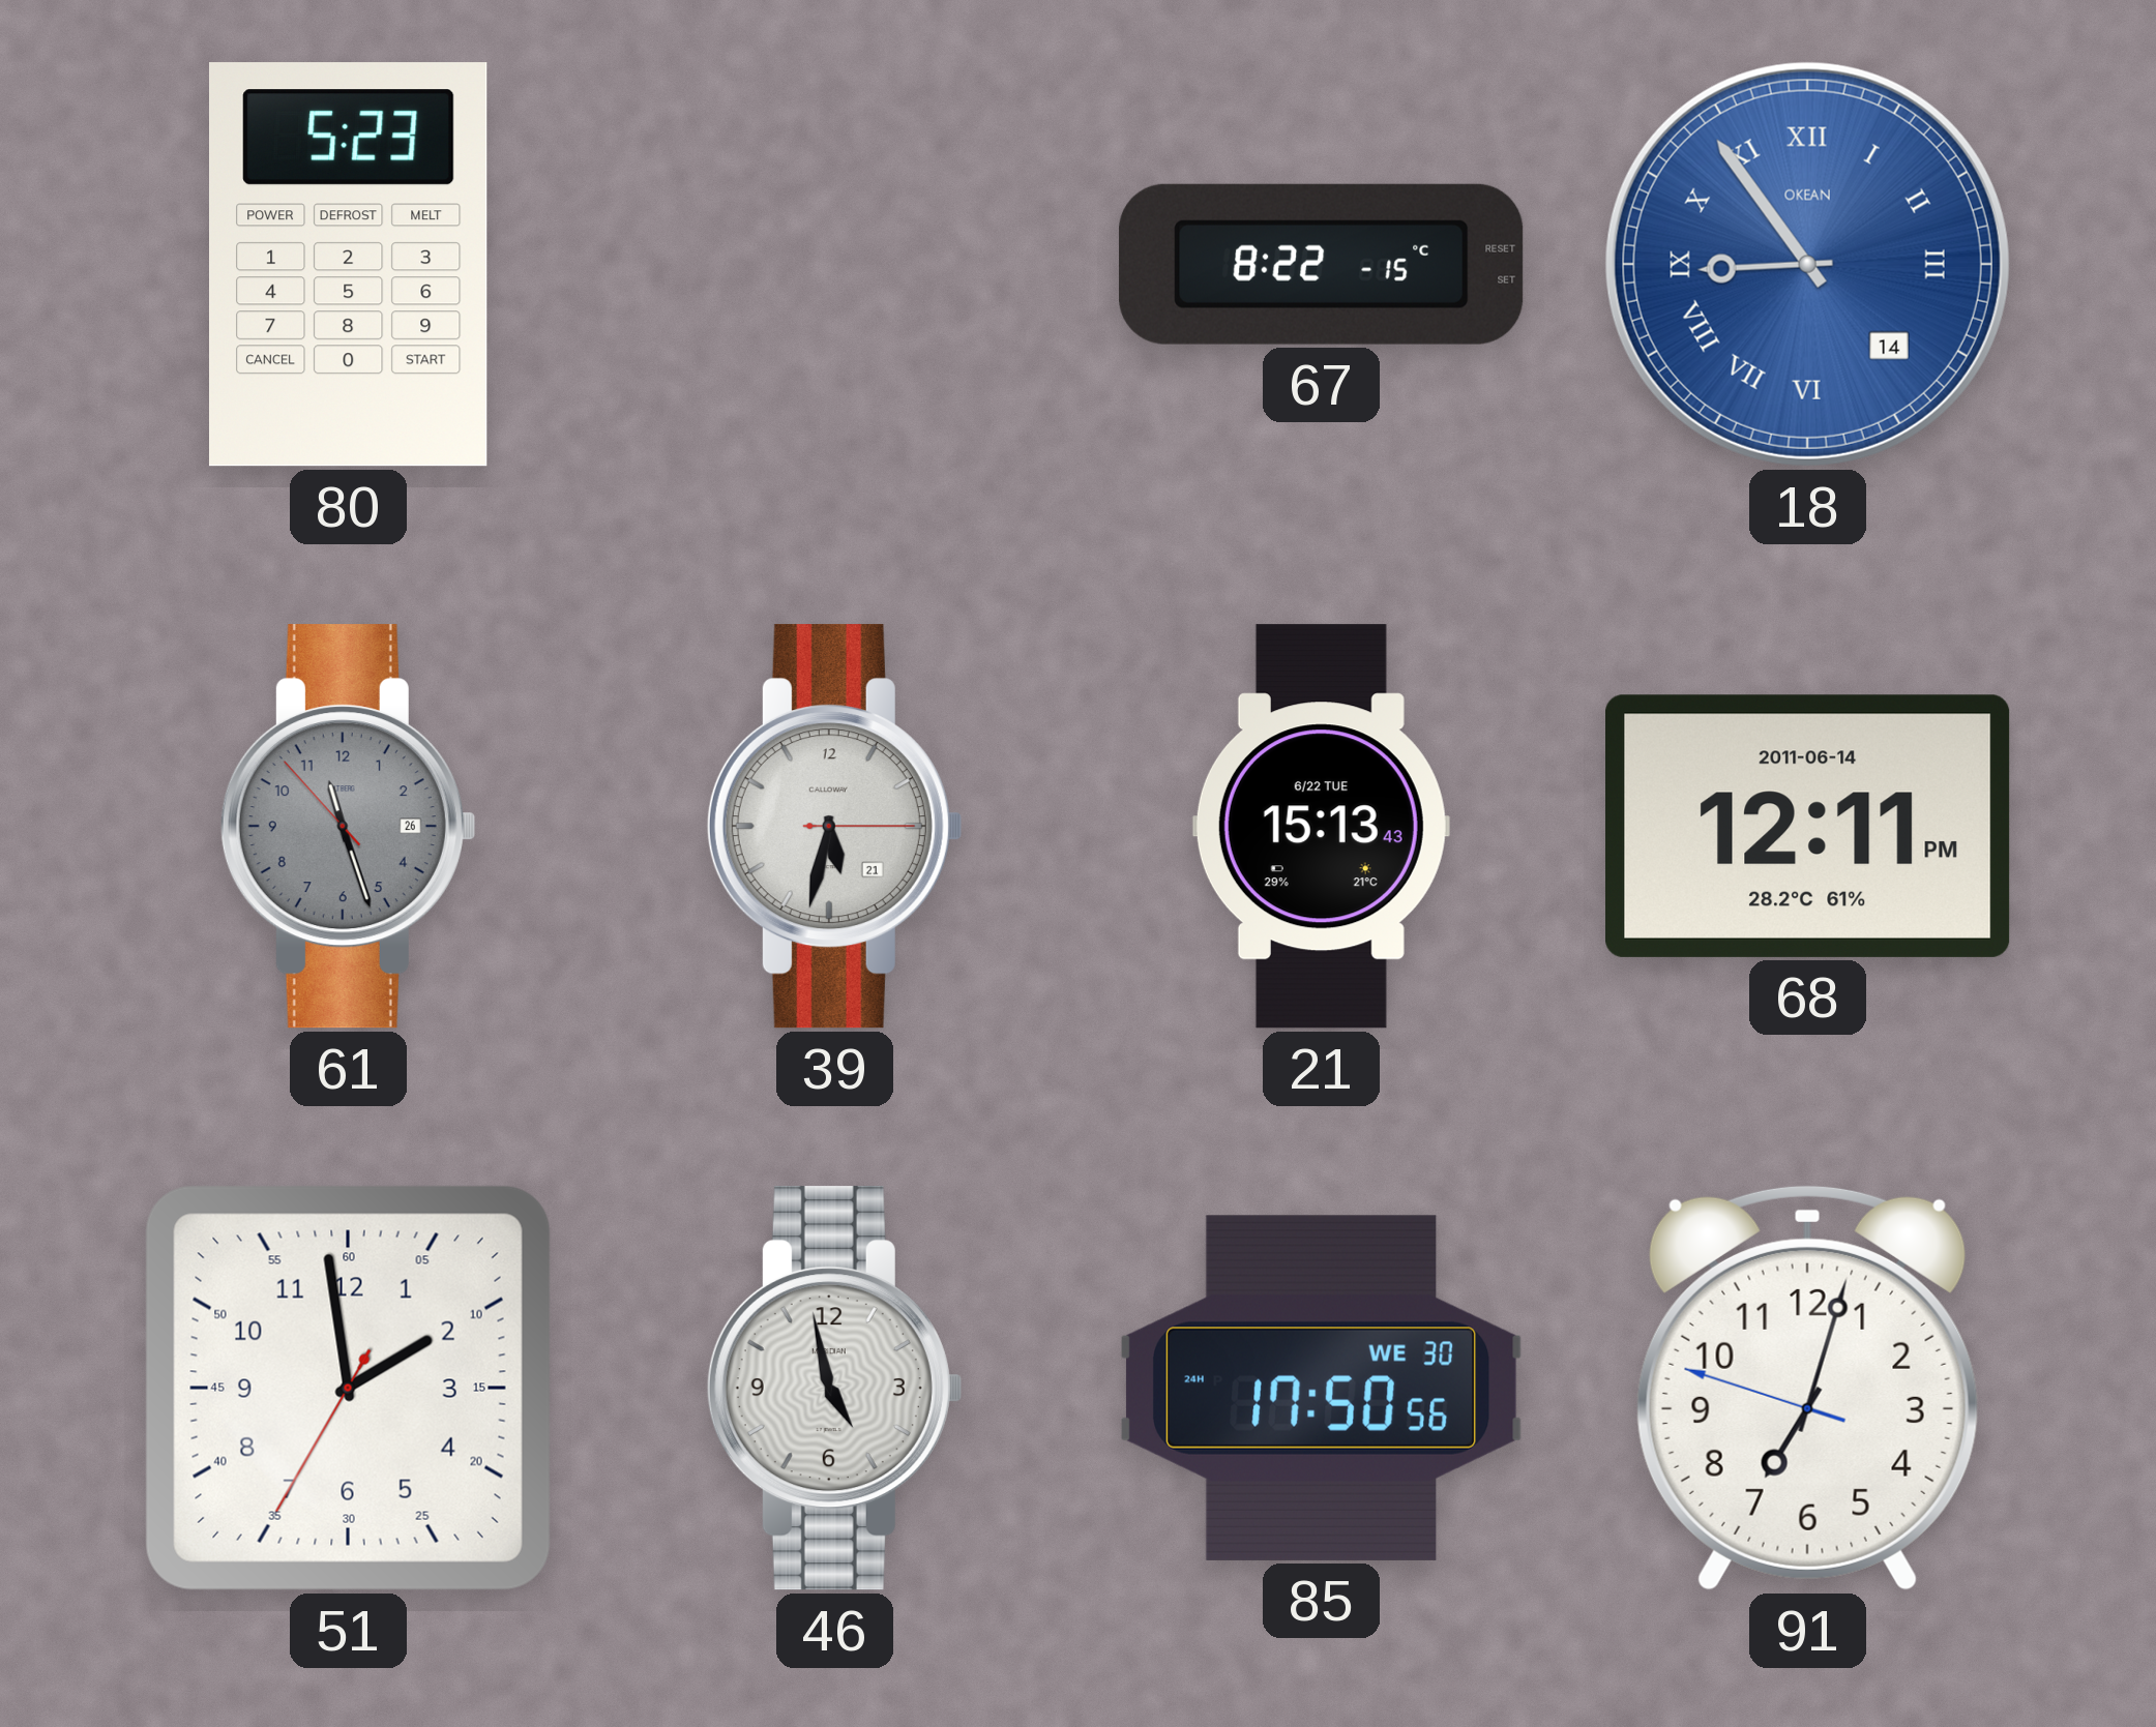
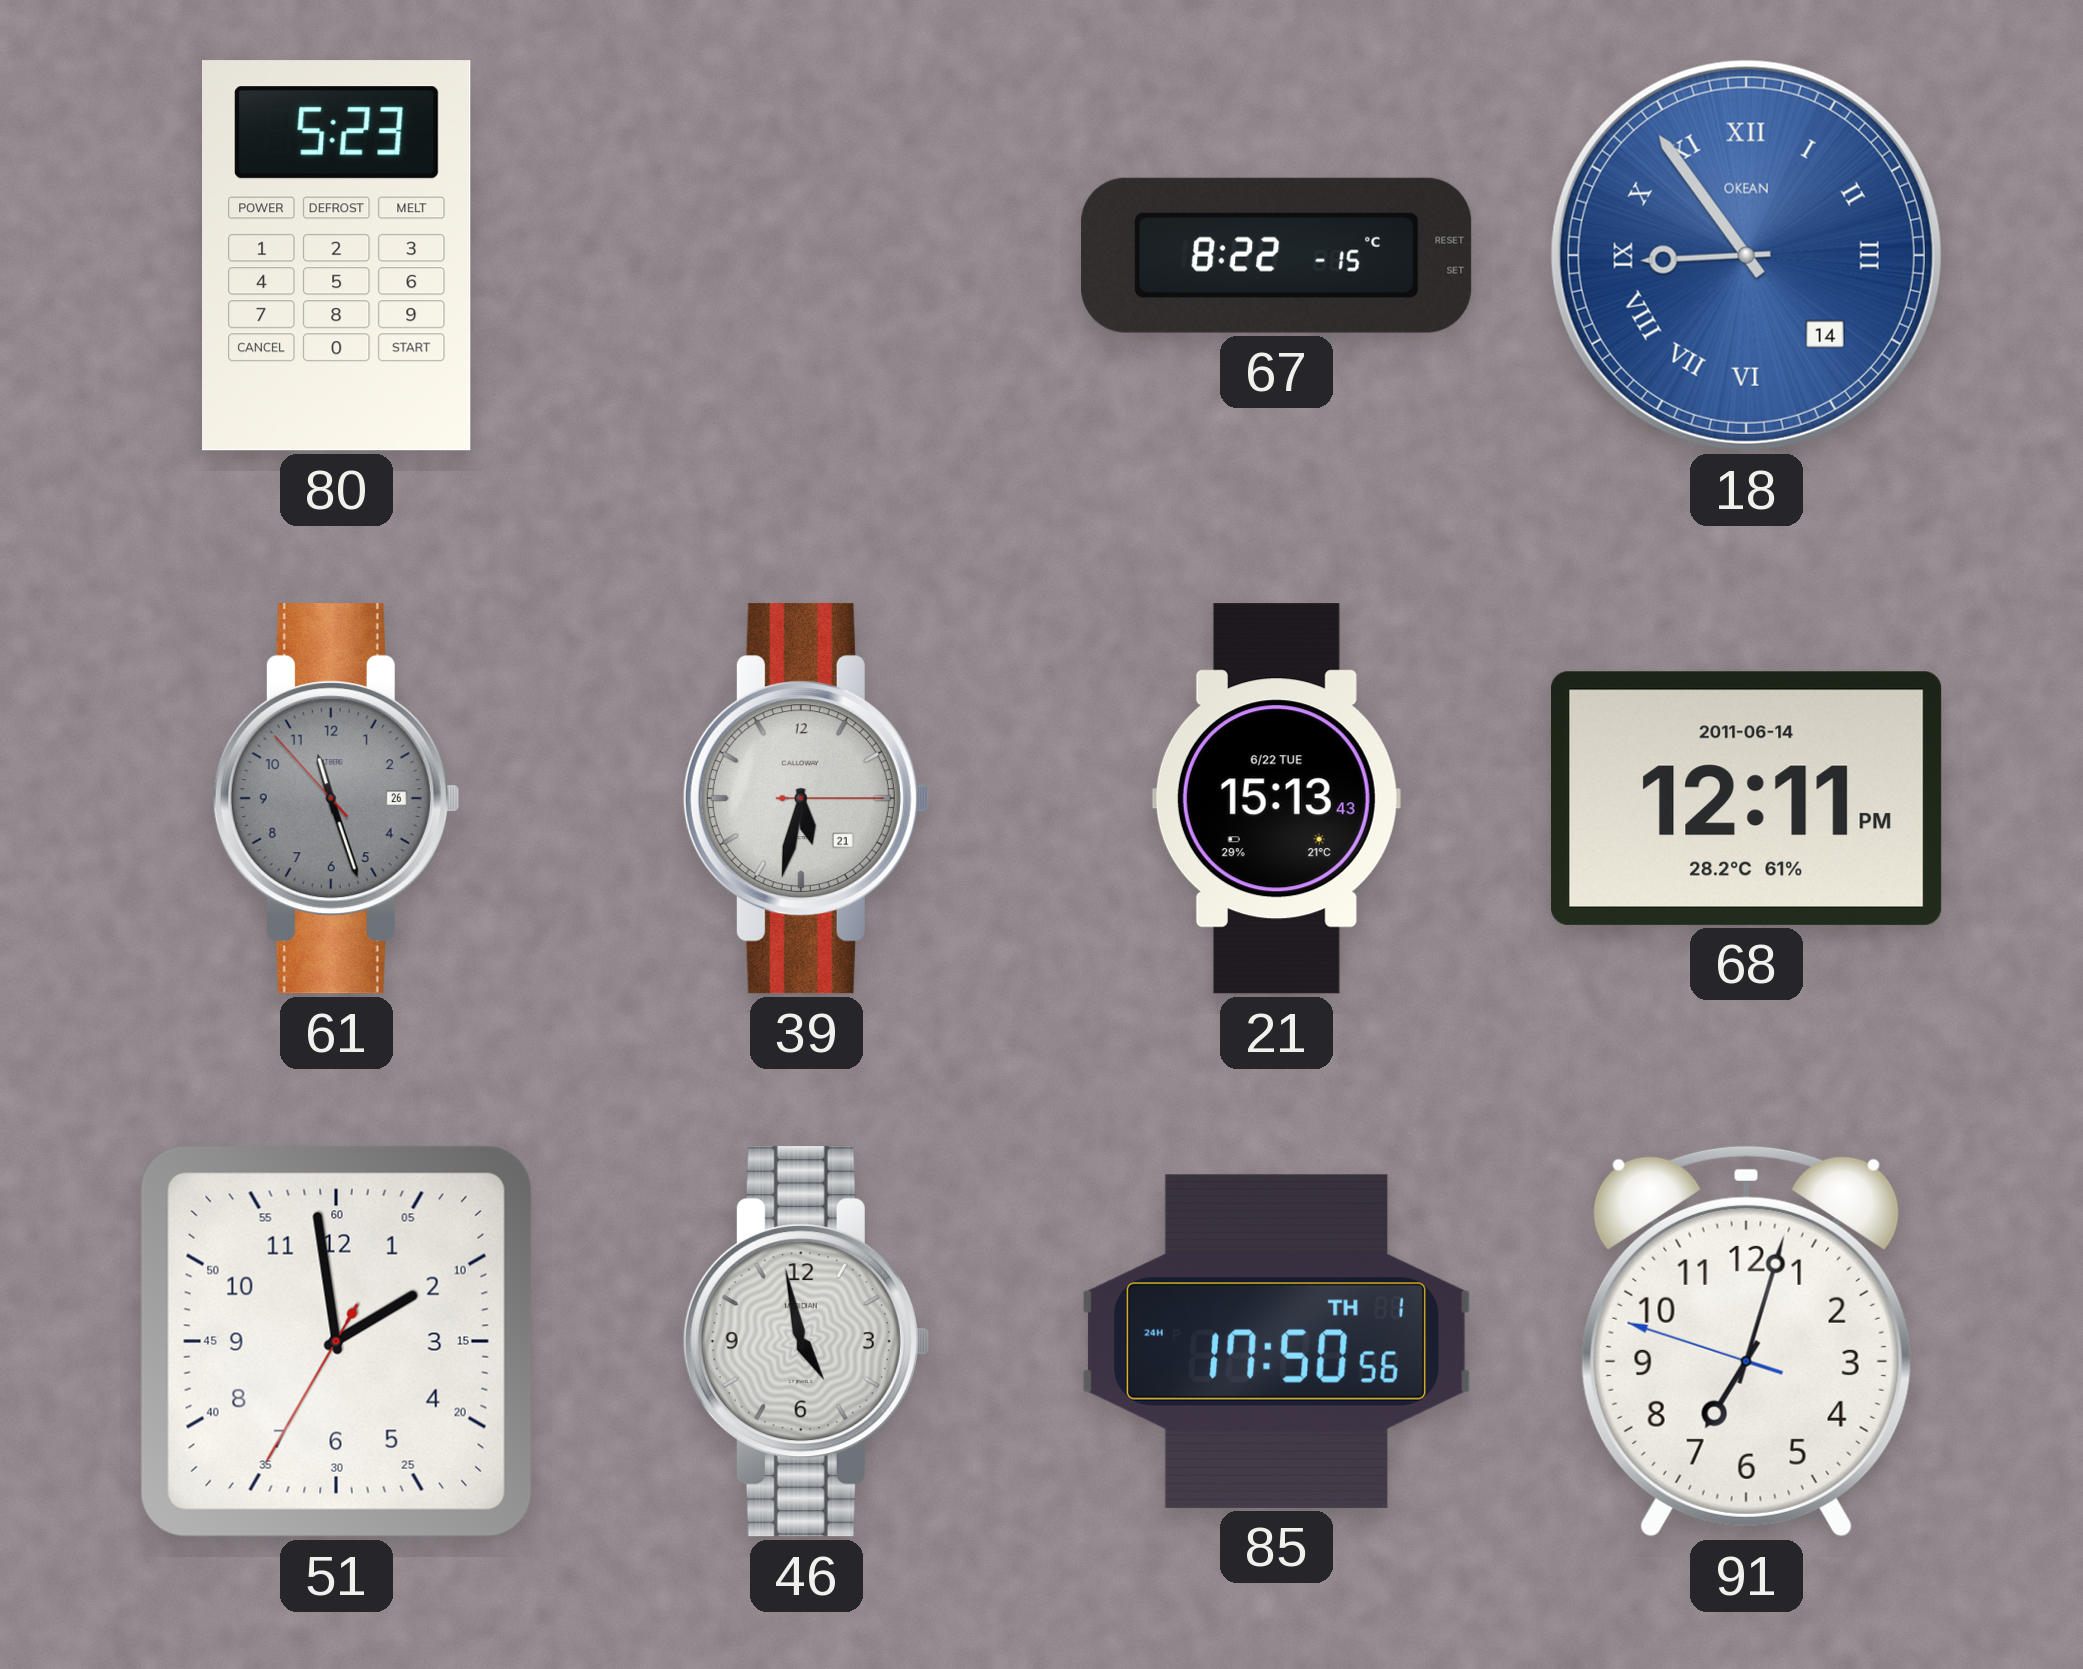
85 date: WE 30 -> TH 1
